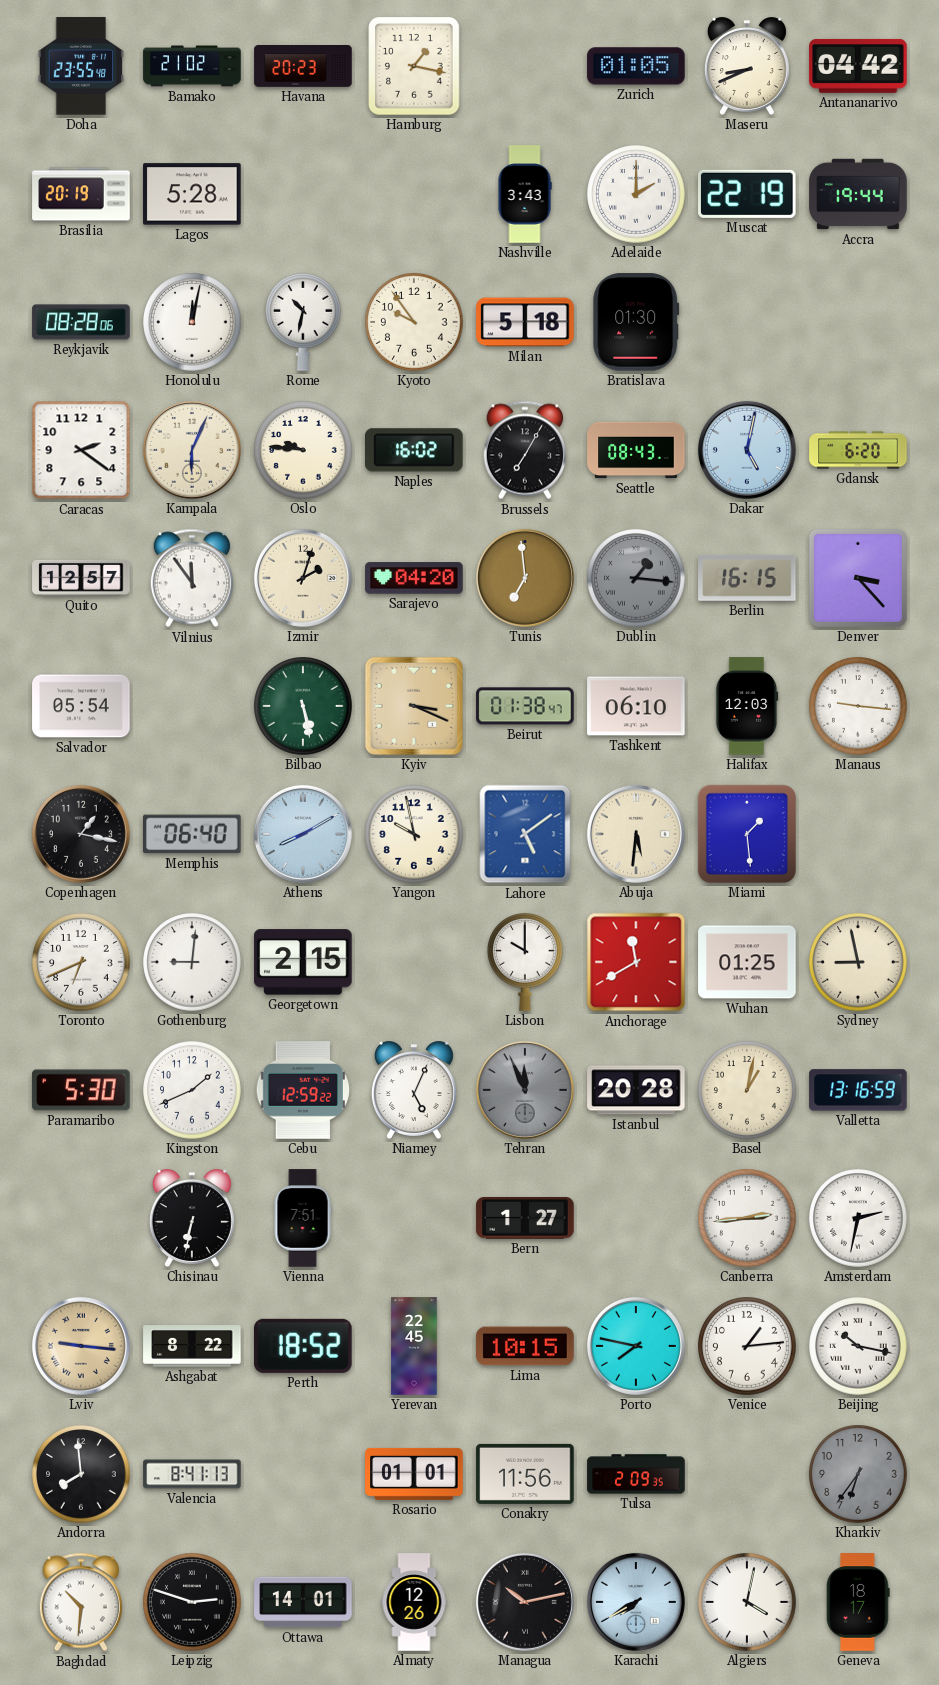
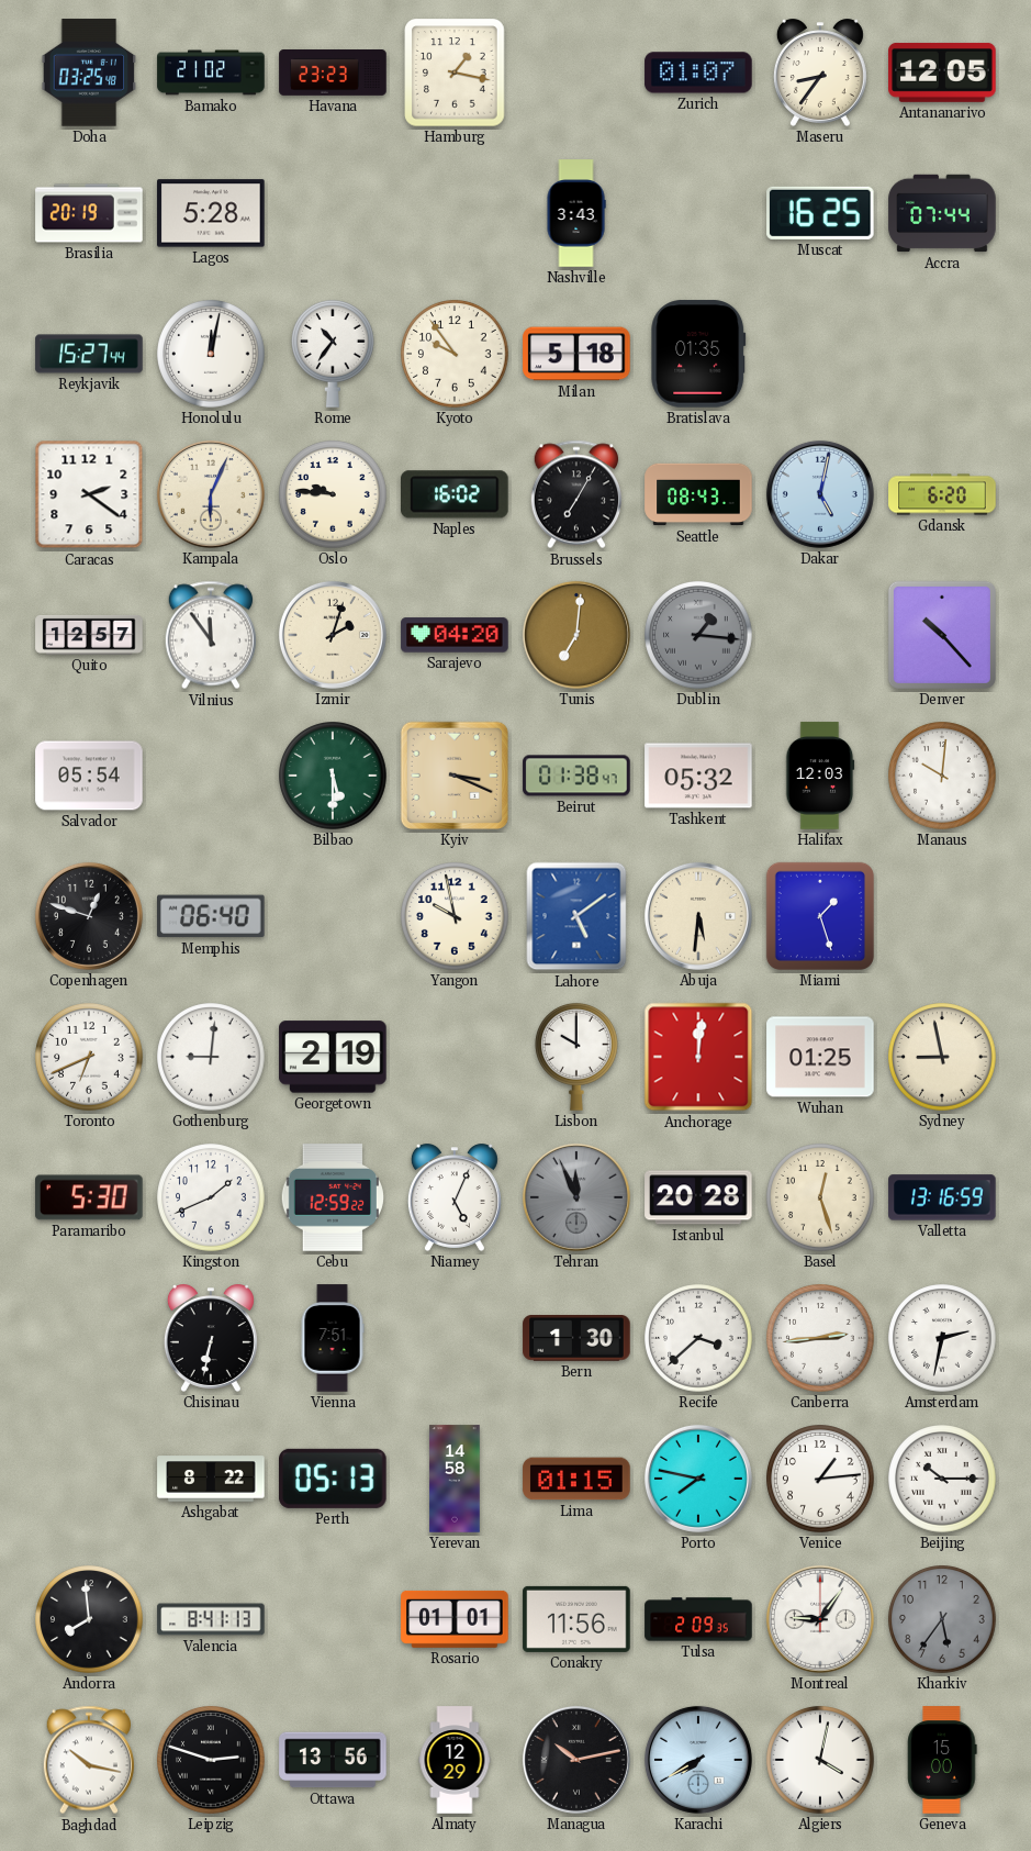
Doha: 23:55 -> 03:25
Havana: 20:23 -> 23:23
Zurich: 01:05 -> 01:07
Maseru: 8:41 -> 8:36
Antananarivo: 04:42 -> 12:05
Adelaide: 2:00 -> none
Muscat: 22:19 -> 16:25
Accra: 19:44 -> 07:44
Reykjavik: 08:28 -> 15:27
Rome: 10:32 -> 10:36
Bratislava: 01:30 -> 01:35
Tunis: 6:59 -> 7:01
Berlin: 16:15 -> none
Denver: 3:23 -> 10:23
Bilbao: 5:28 -> 5:30
Tashkent: 06:10 -> 05:32
Manaus: 9:16 -> 10:01
Copenhagen: 1:17 -> 12:48
Athens: 8:10 -> none
Miami: 1:29 -> 1:27
Georgetown: 2:15 -> 2:19
Anchorage: 11:40 -> 12:01
Basel: 1:02 -> 12:27
Bern: 1:27 -> 1:30
Recife: none -> 3:38
Lviv: 9:16 -> none
Perth: 18:52 -> 05:13
Yerevan: 22:45 -> 14:58
Lima: 10:15 -> 01:15
Beijing: 10:17 -> 10:15
Montreal: none -> 9:06
Kharkiv: 6:36 -> 5:36
Baghdad: 10:31 -> 10:17
Ottawa: 14:01 -> 13:56
Almaty: 12:26 -> 12:29
Geneva: 18:17 -> 15:00
